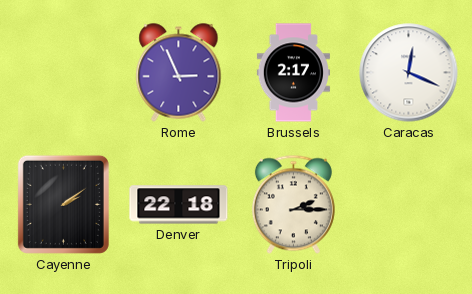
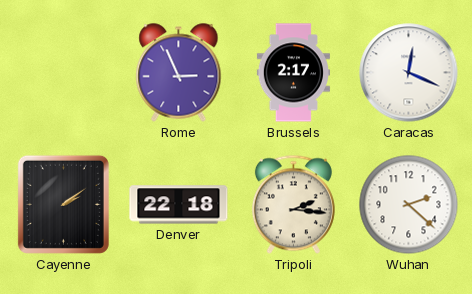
Tripoli: 2:15 -> 2:16
Wuhan: none -> 2:22
